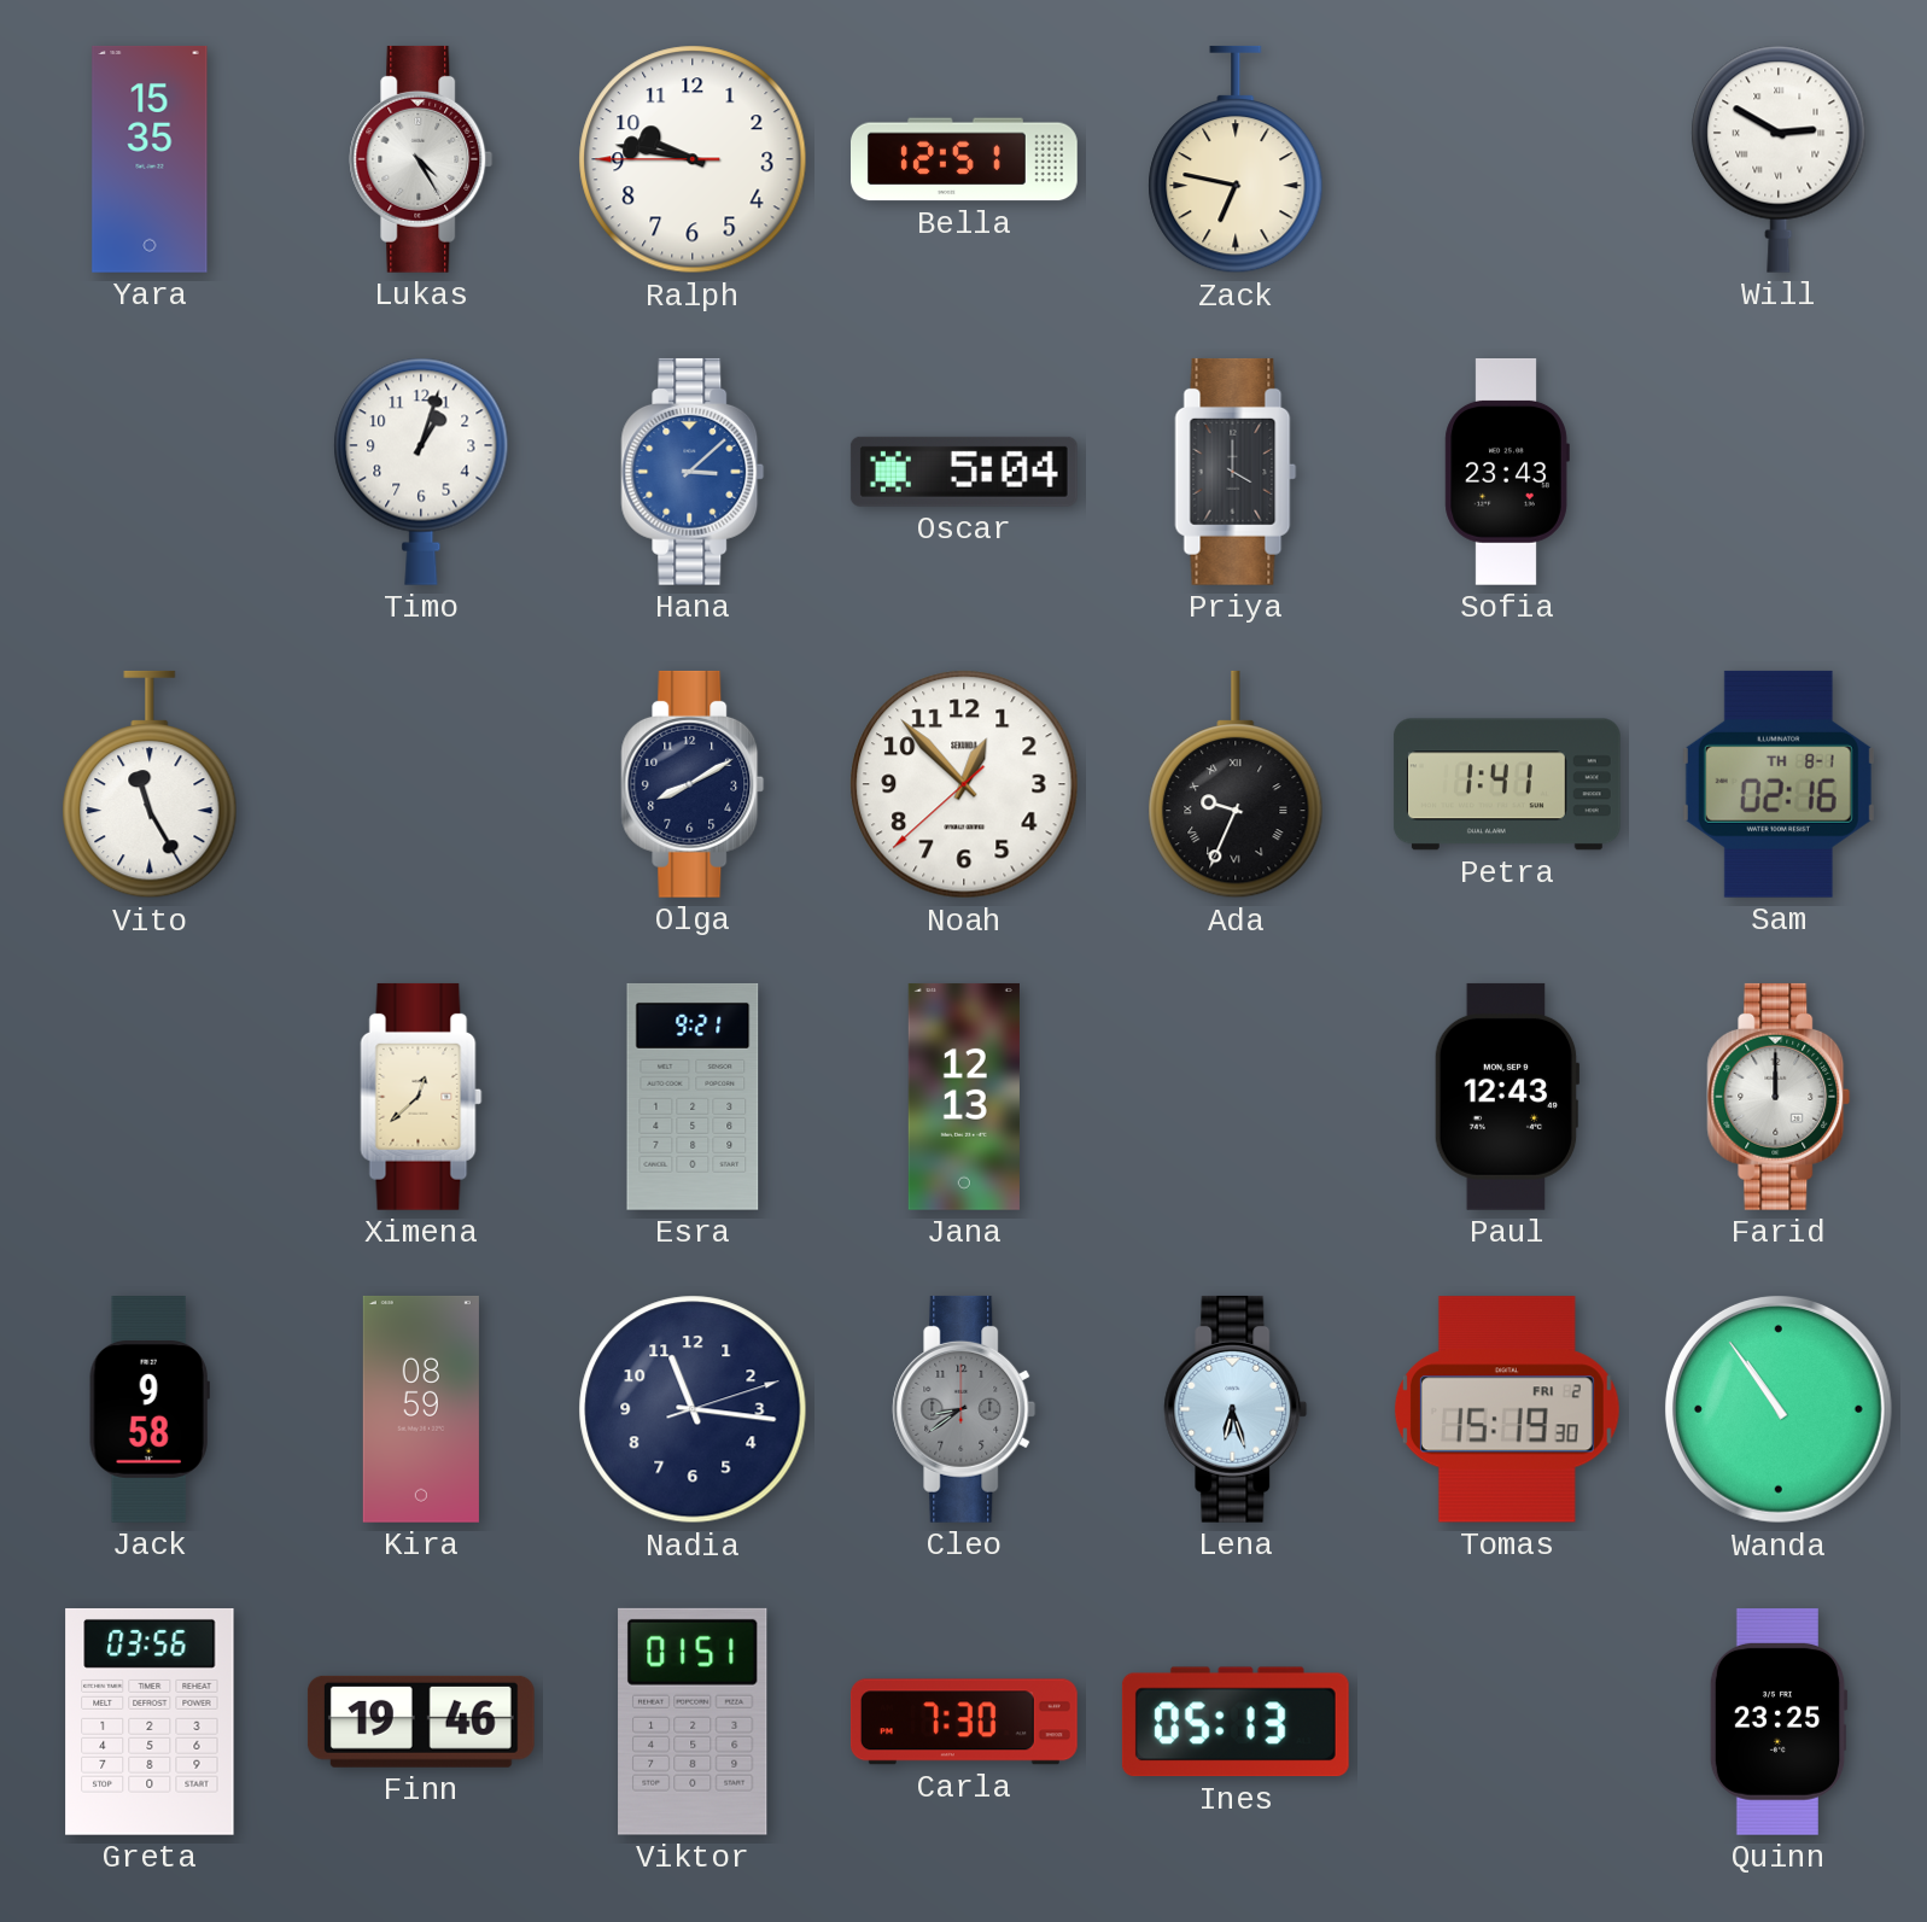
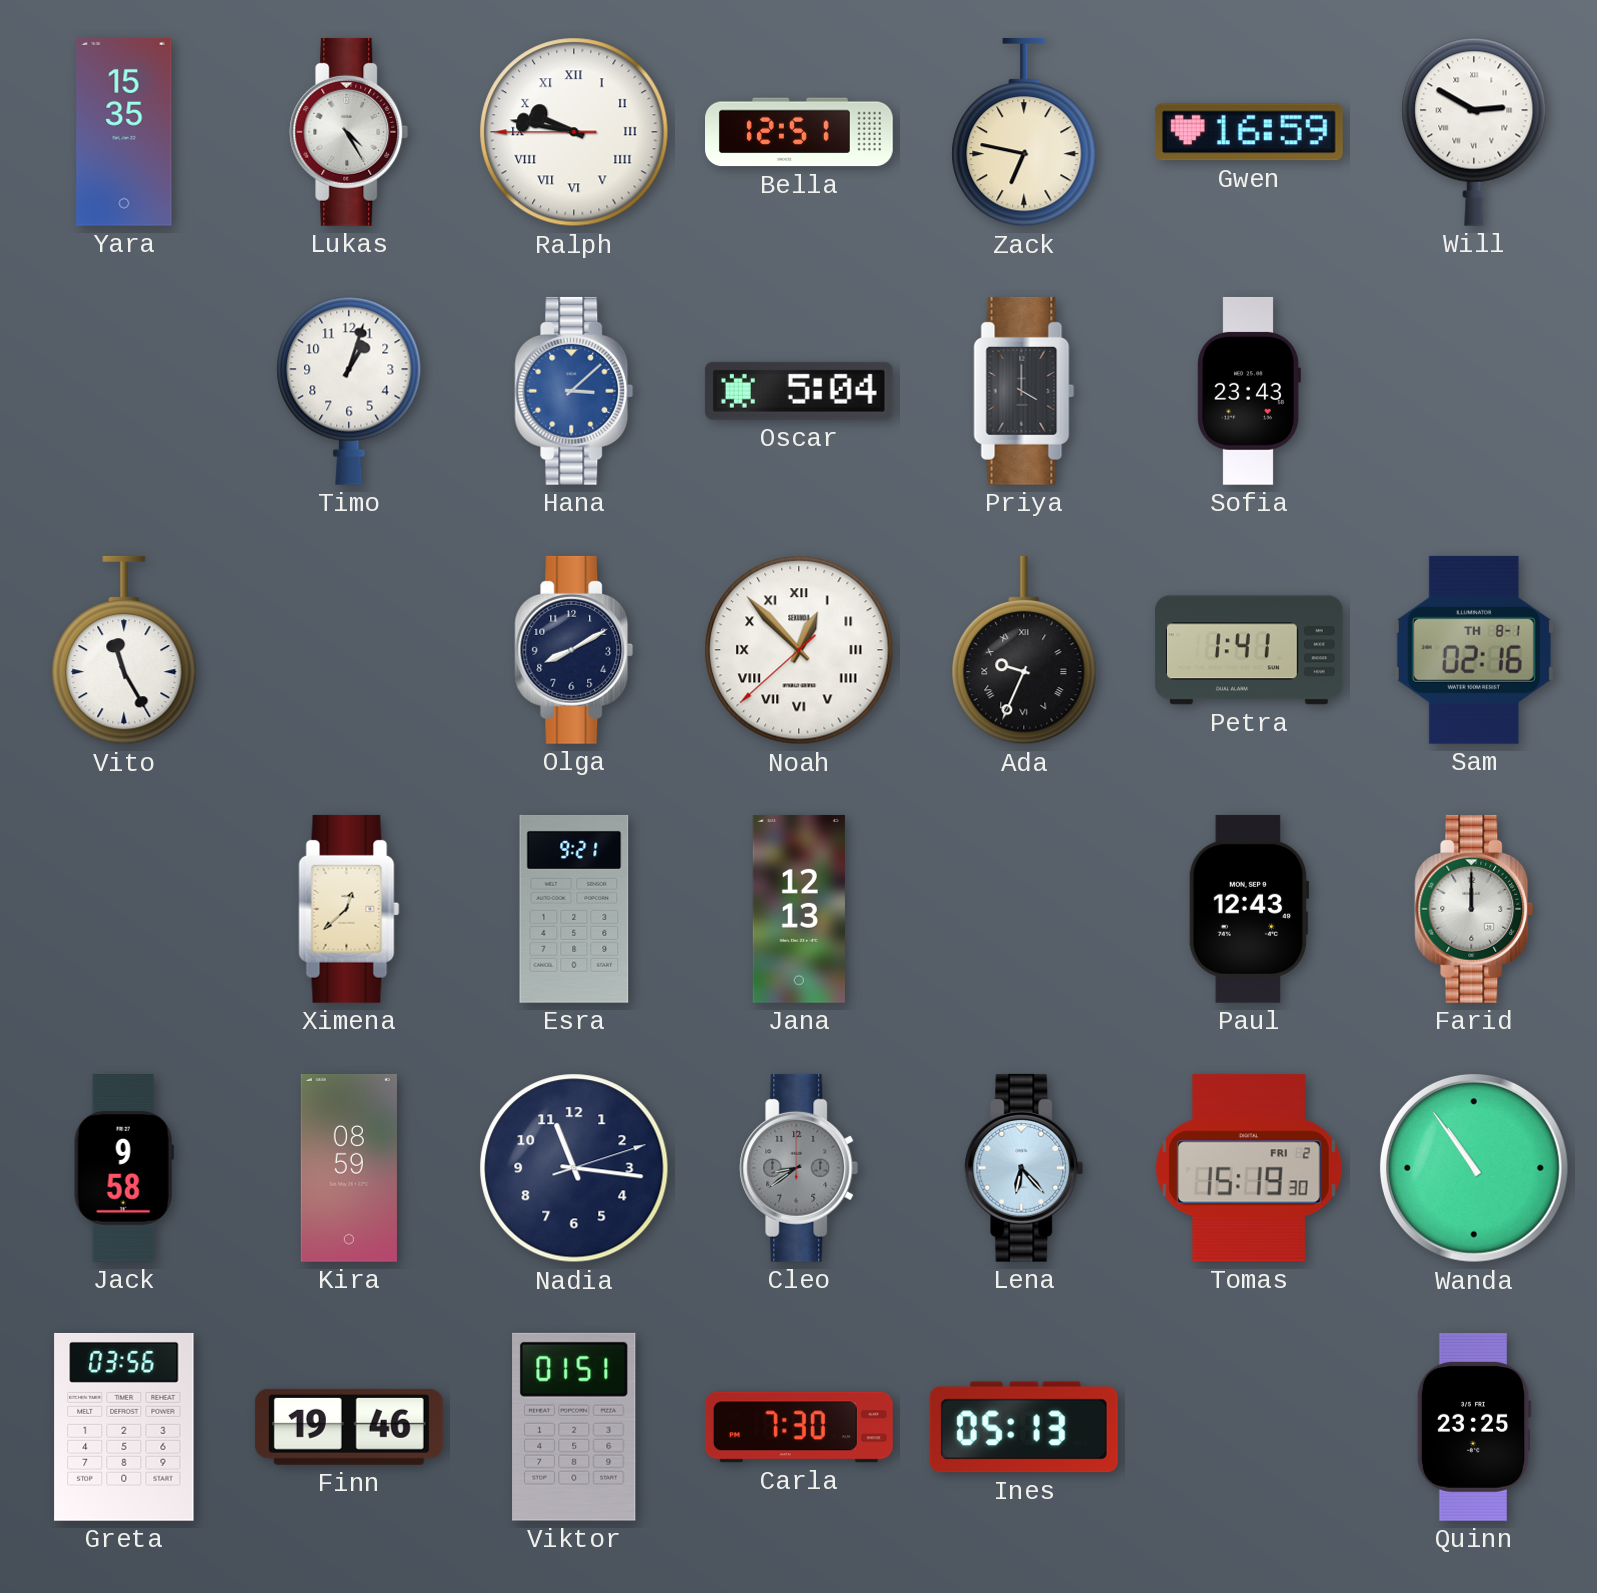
Ralph numerals: Arabic -> Roman
Gwen: none -> 16:59
Noah numerals: Arabic -> Roman
Lena: 6:27 -> 6:23
